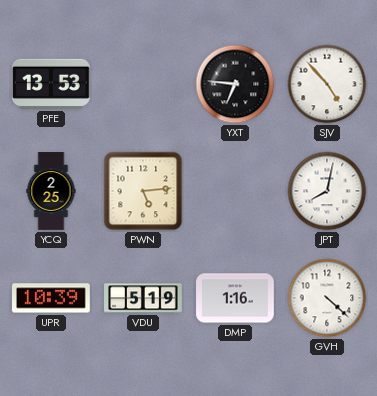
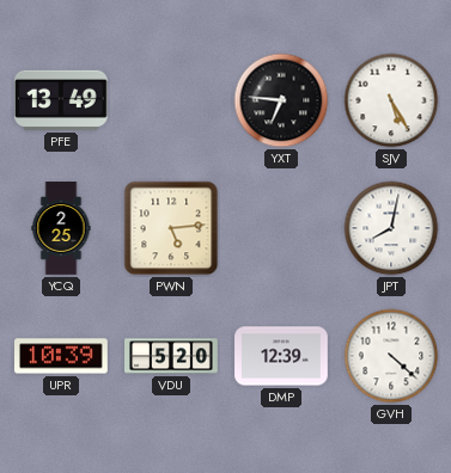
PFE: 13:53 -> 13:49
SJV: 4:53 -> 5:25
VDU: 5:19 -> 5:20
DMP: 1:16 -> 12:39
